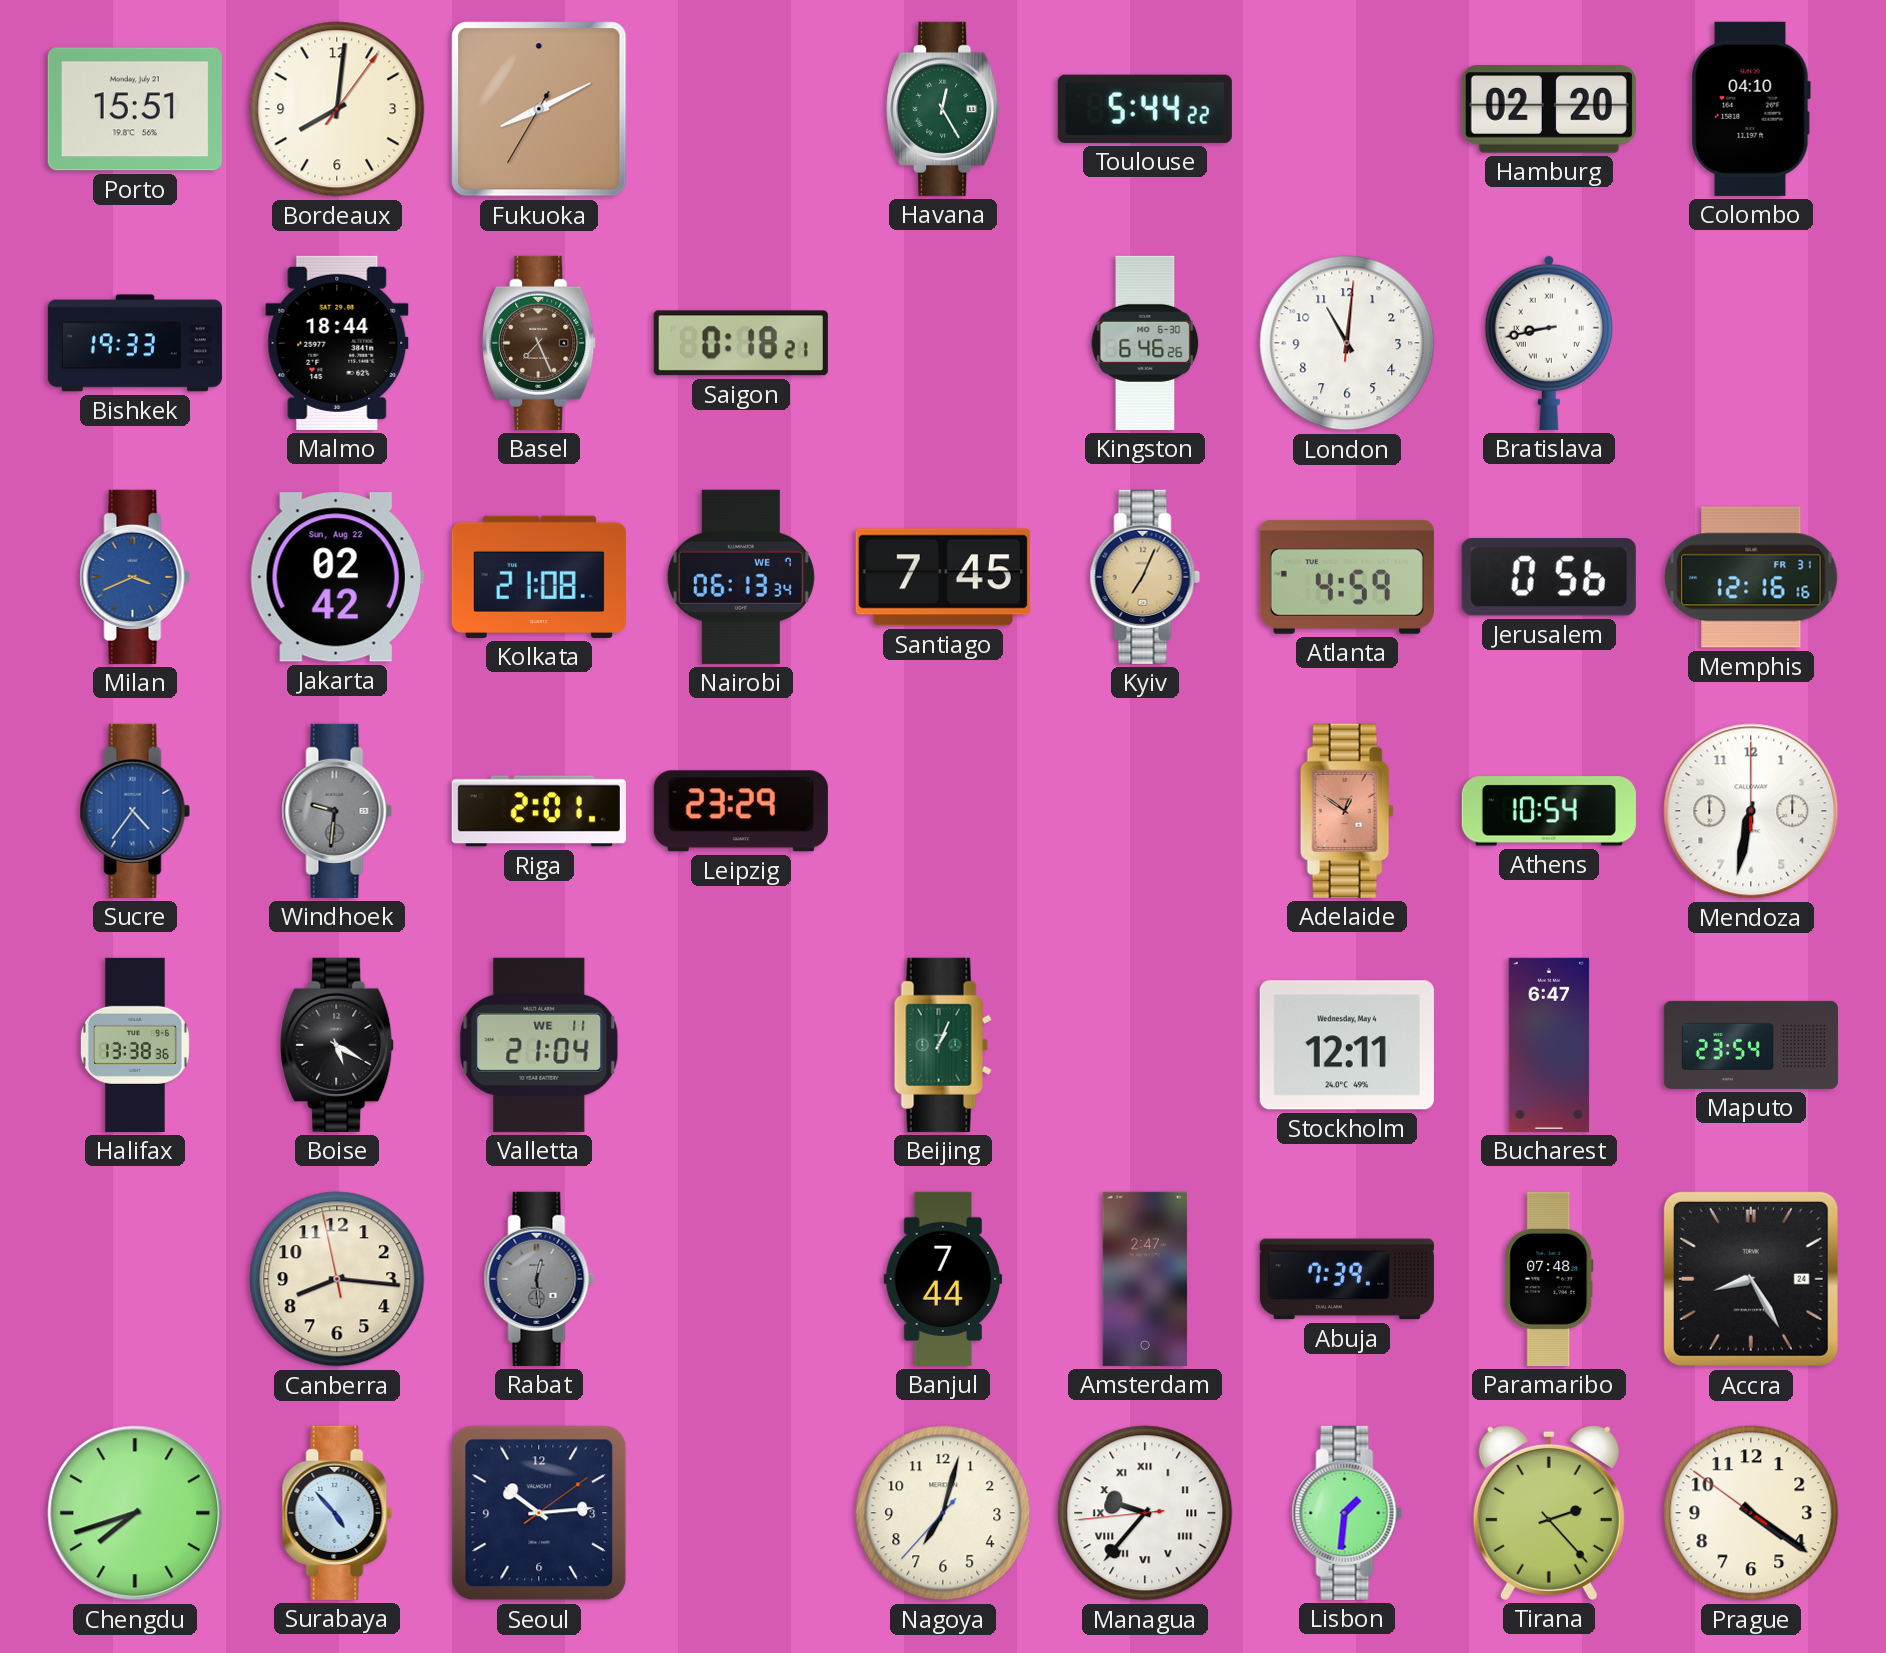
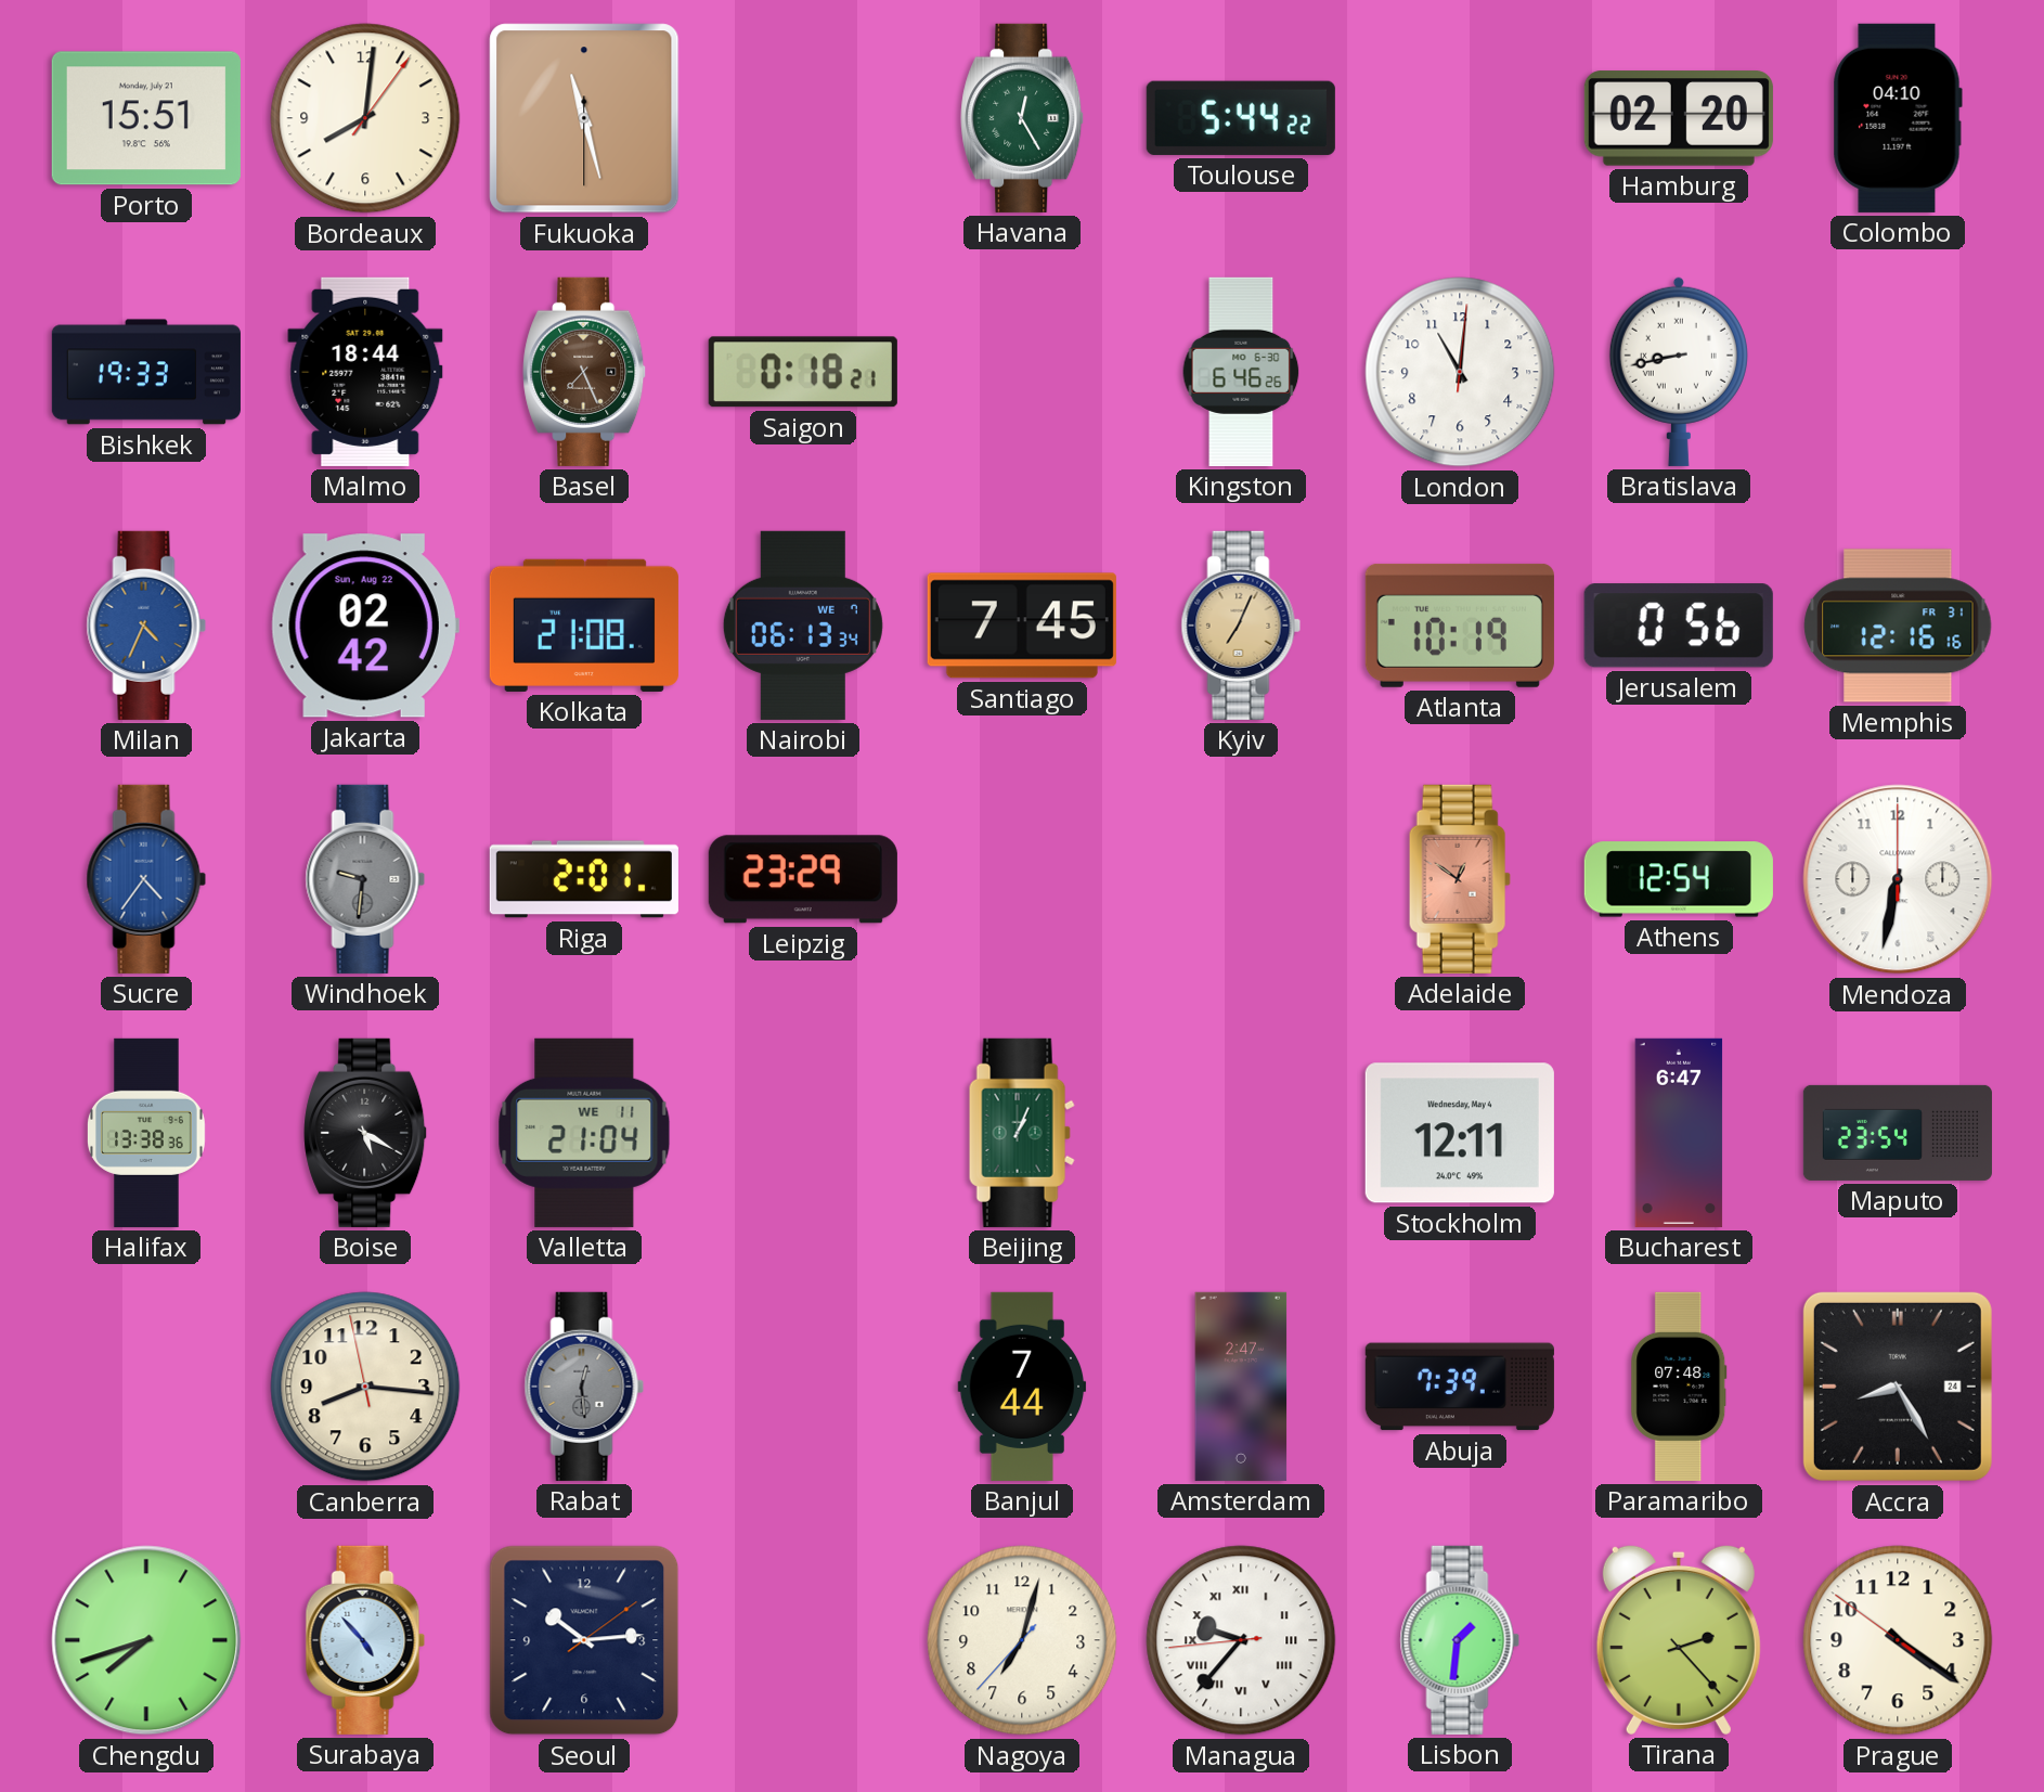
Fukuoka: 8:10 -> 11:27
Milan: 3:41 -> 4:34
Atlanta: 4:59 -> 10:19
Athens: 10:54 -> 12:54
